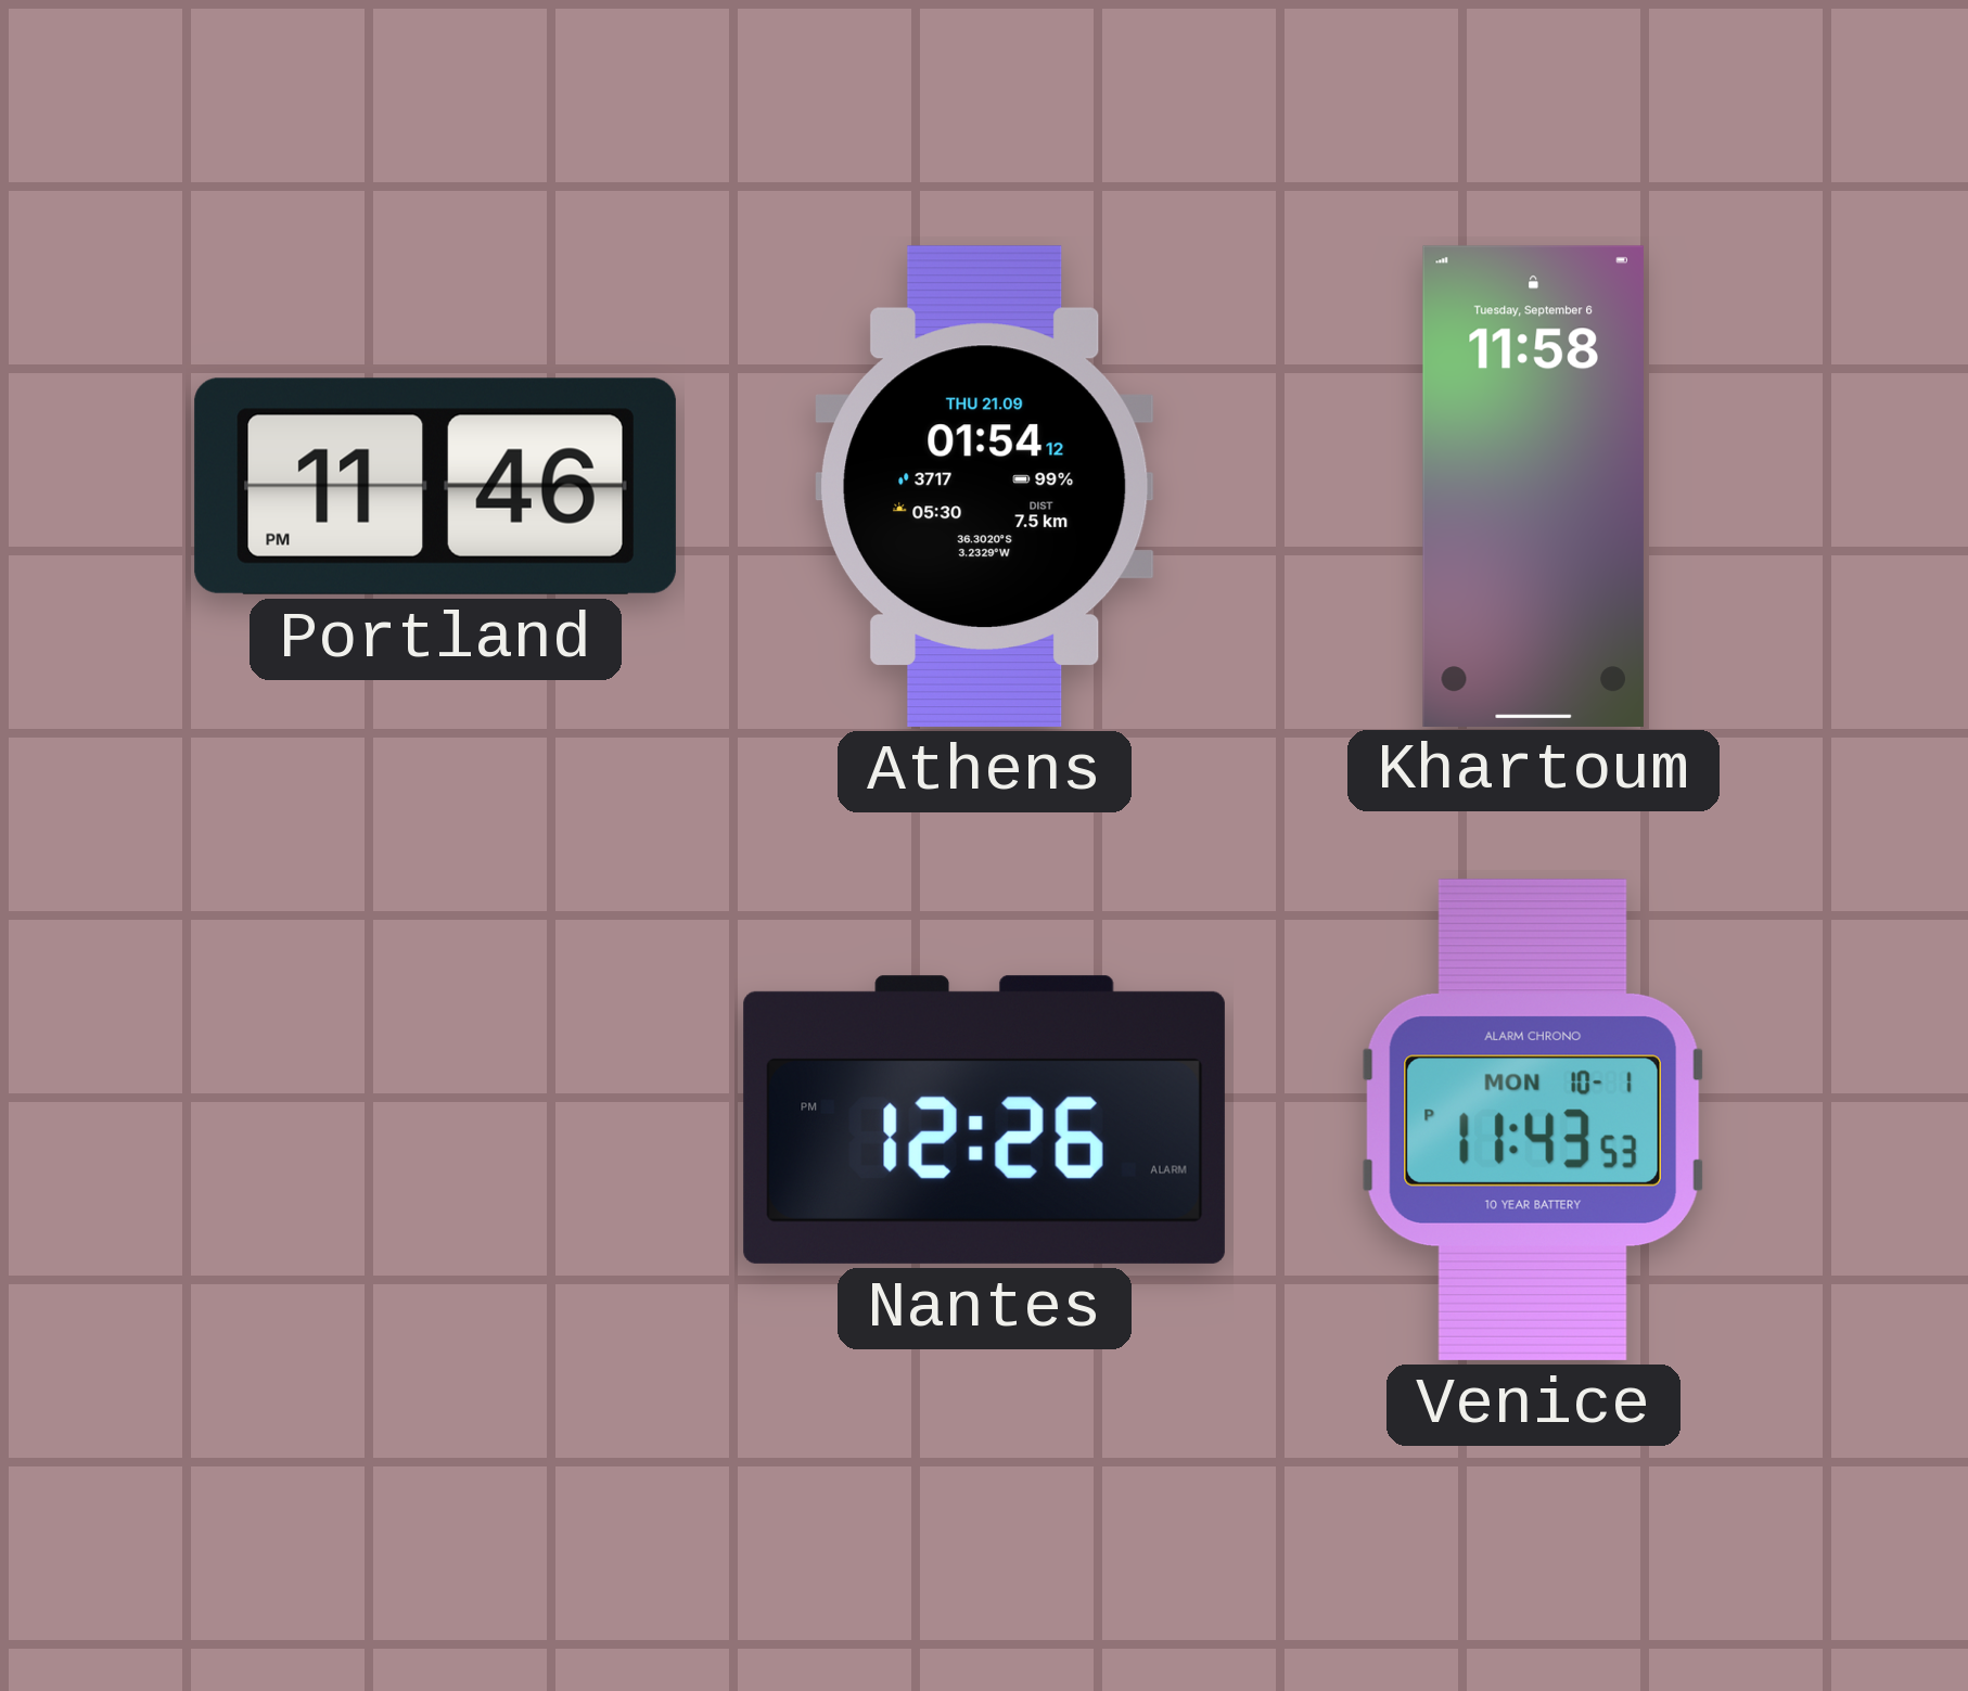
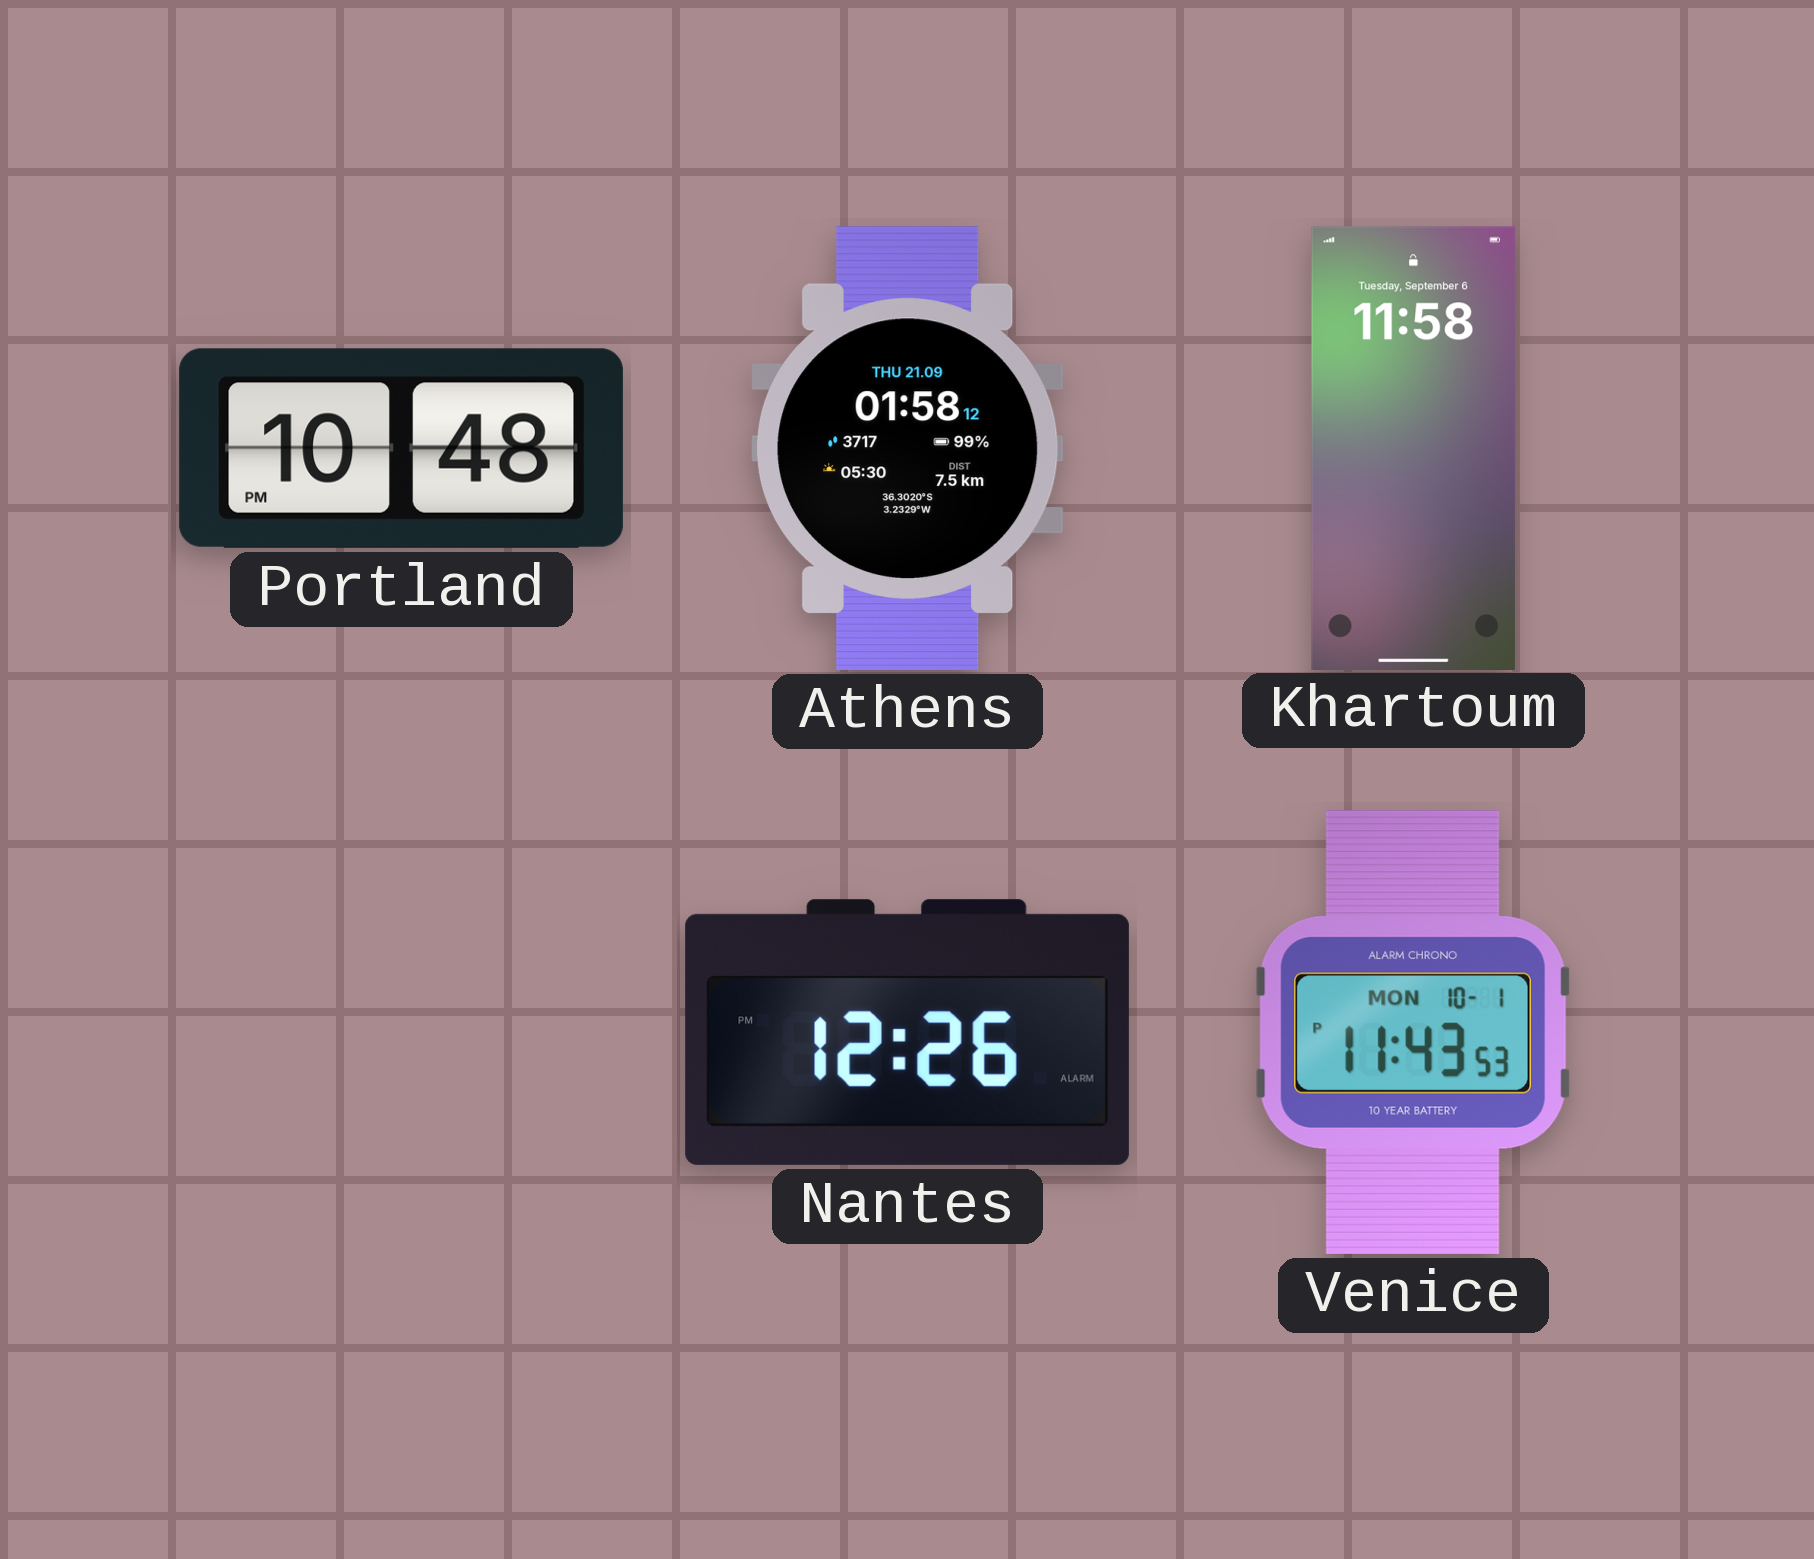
Portland: 11:46 -> 10:48
Athens: 01:54 -> 01:58
